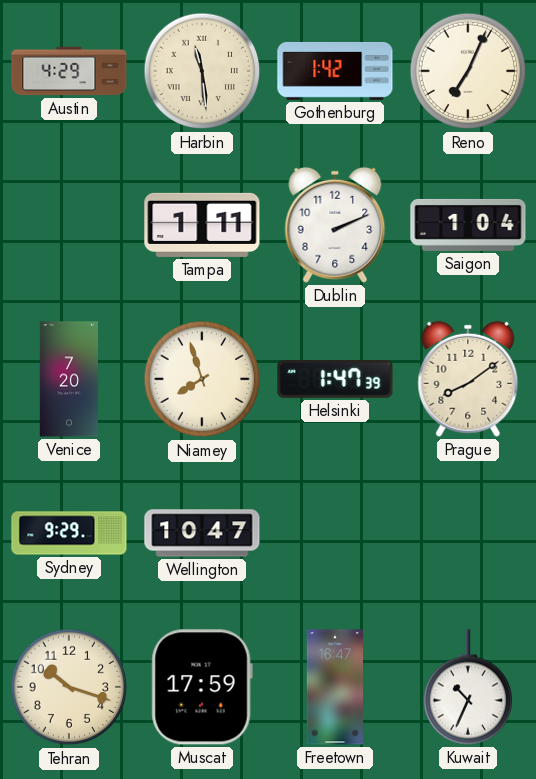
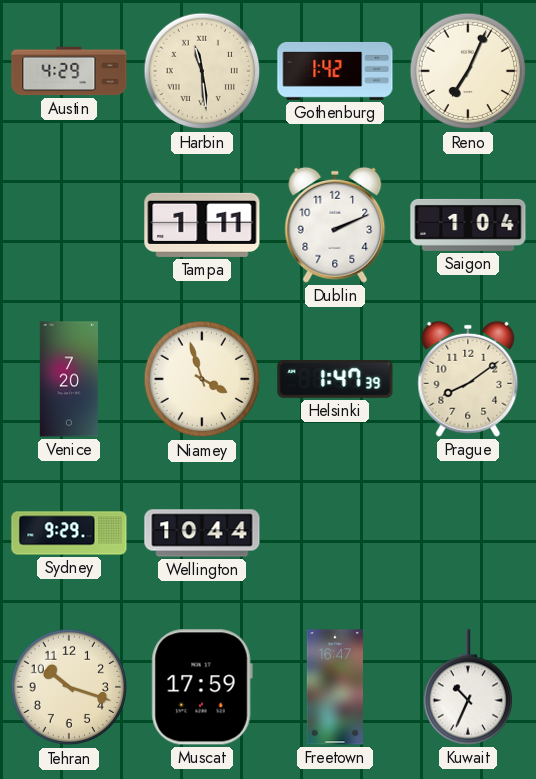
Niamey: 7:57 -> 3:57
Wellington: 10:47 -> 10:44
